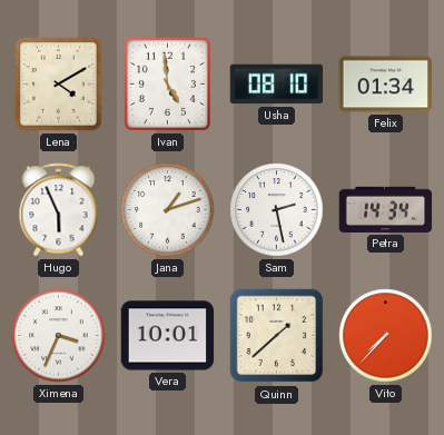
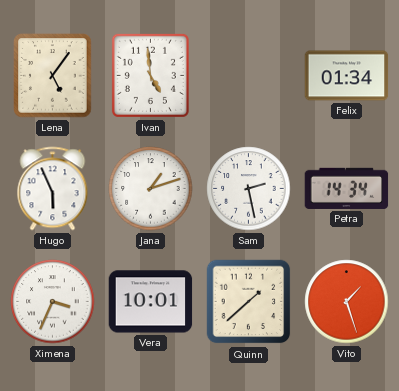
Lena: 4:10 -> 5:06
Usha: 08:10 -> none
Vito: 7:37 -> 1:27
